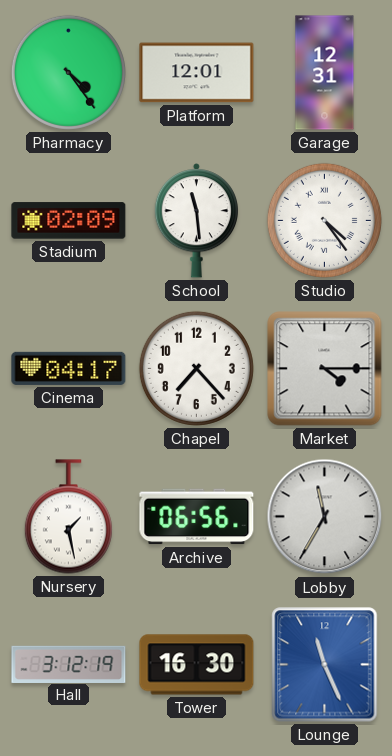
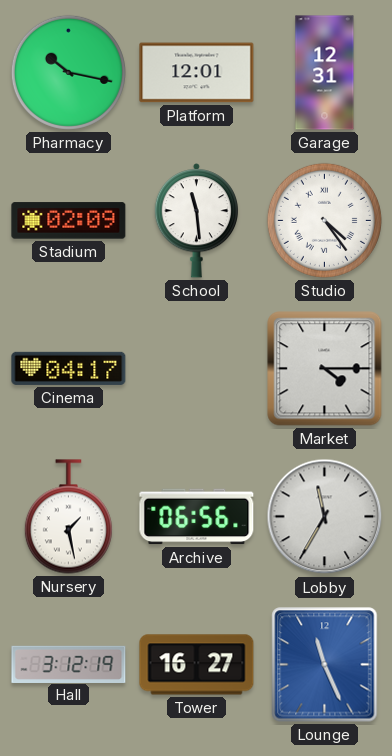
Pharmacy: 4:24 -> 10:17
Chapel: 7:23 -> none
Tower: 16:30 -> 16:27
